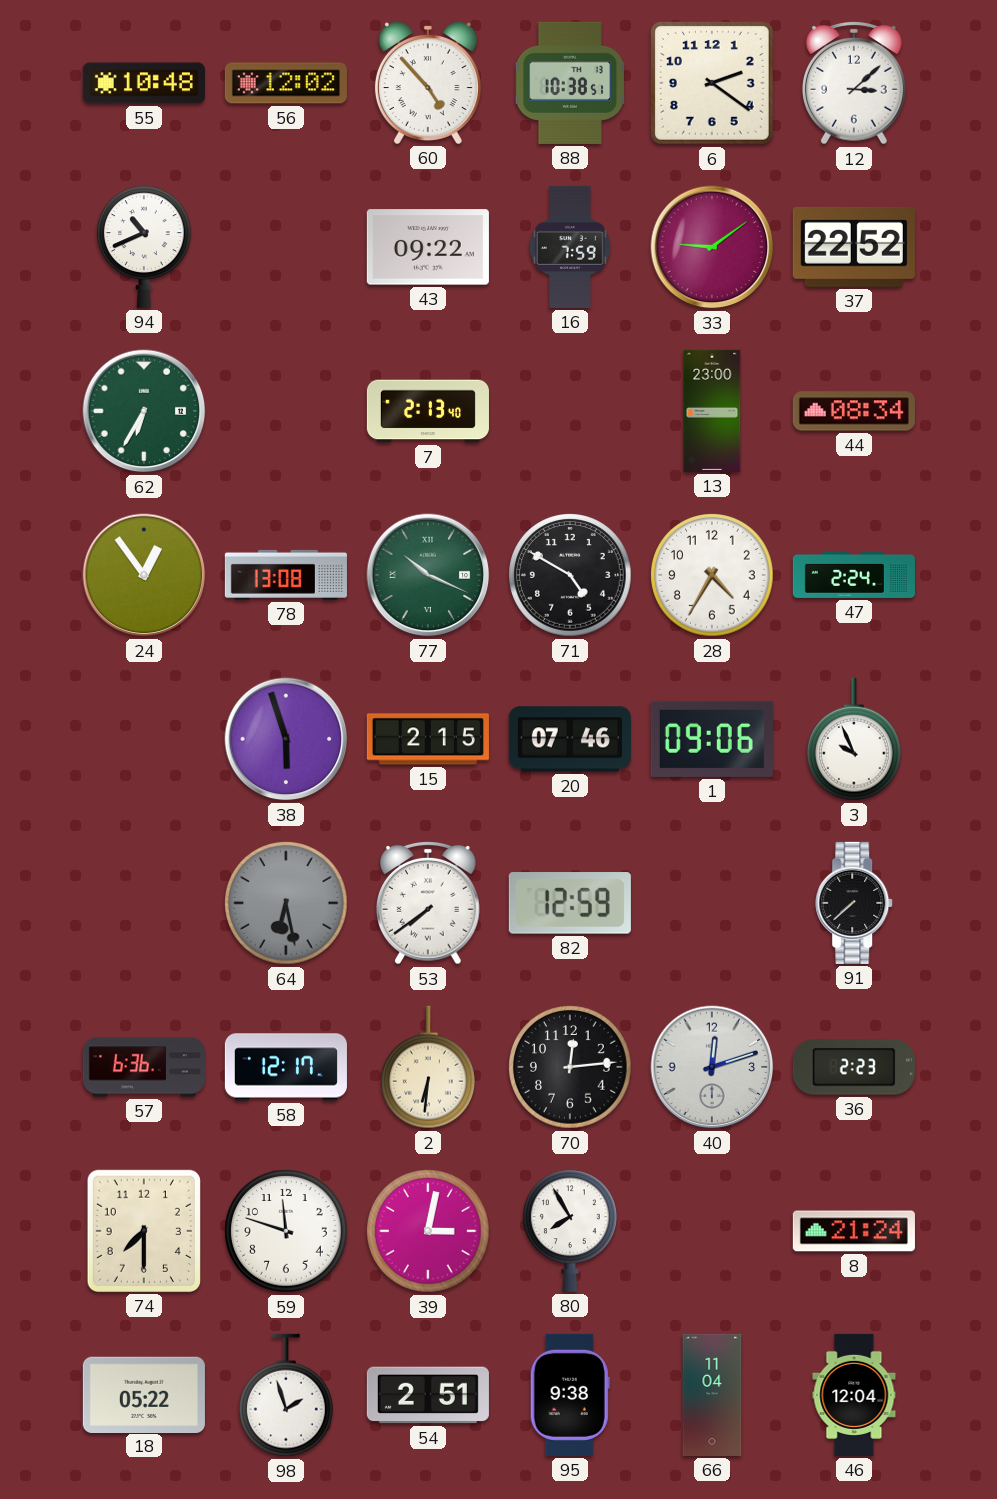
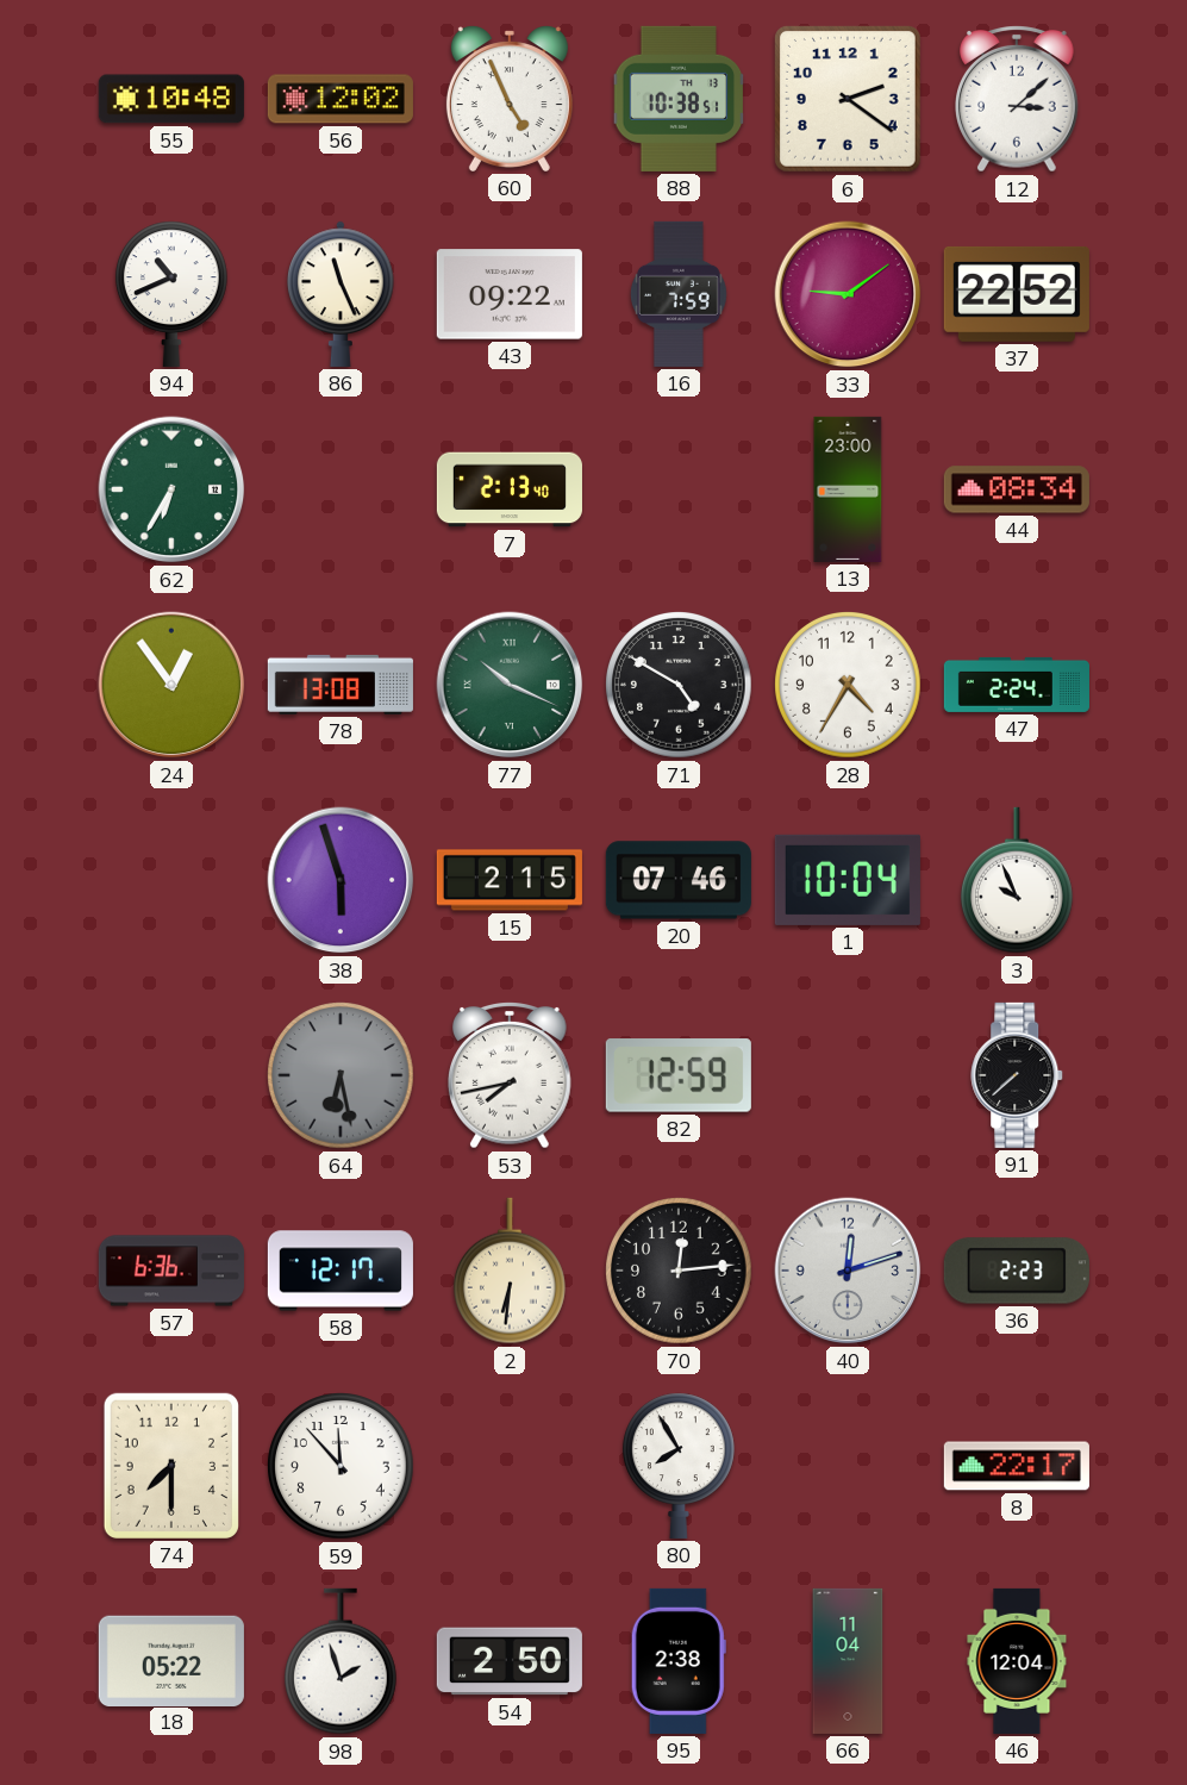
60: 4:53 -> 4:56
86: none -> 11:26
1: 09:06 -> 10:04
53: 7:39 -> 7:43
59: 11:48 -> 11:53
39: 3:02 -> none
8: 21:24 -> 22:17
54: 2:51 -> 2:50
95: 9:38 -> 2:38
